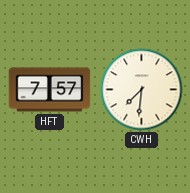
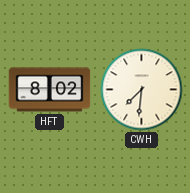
HFT: 7:57 -> 8:02
